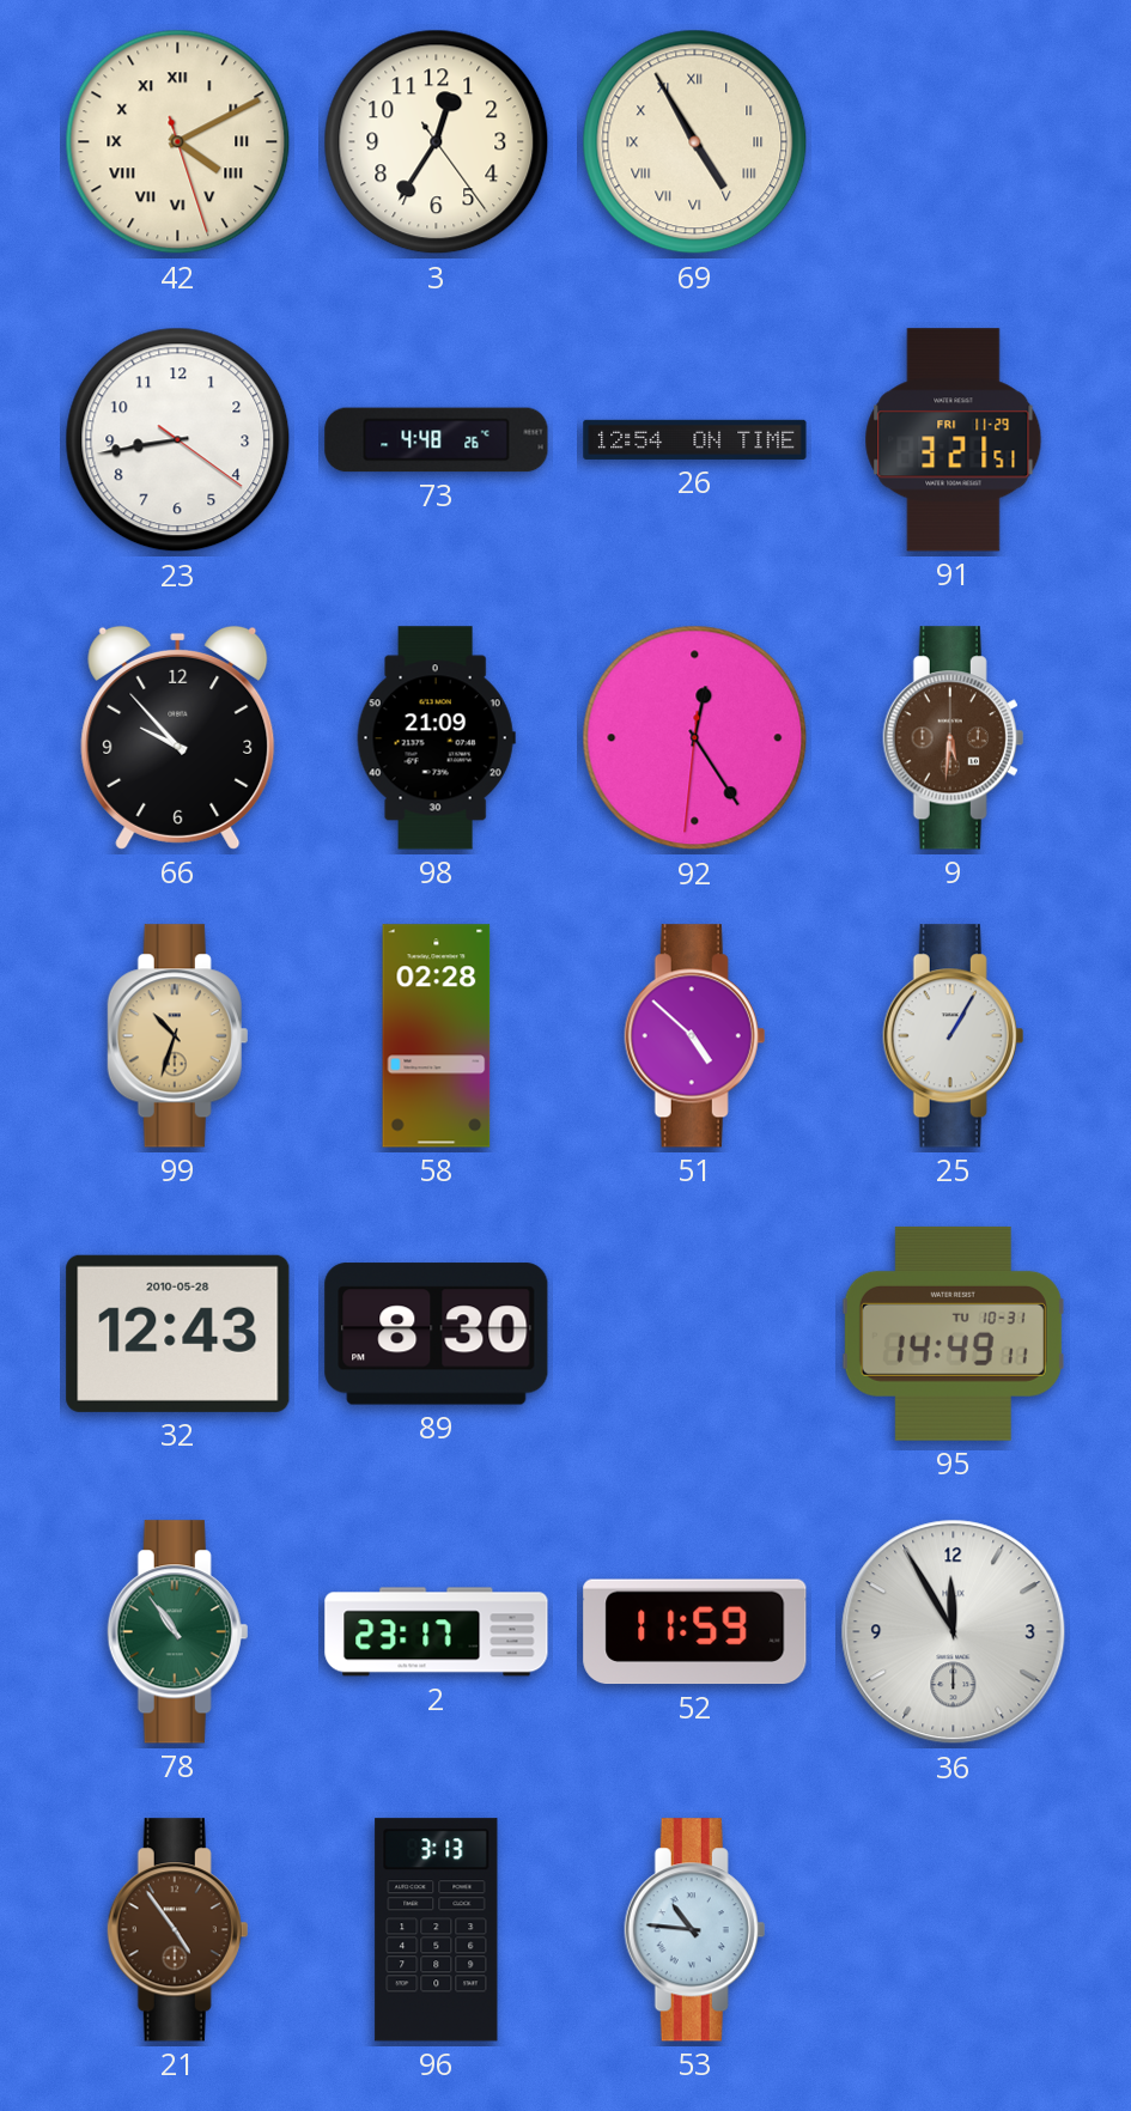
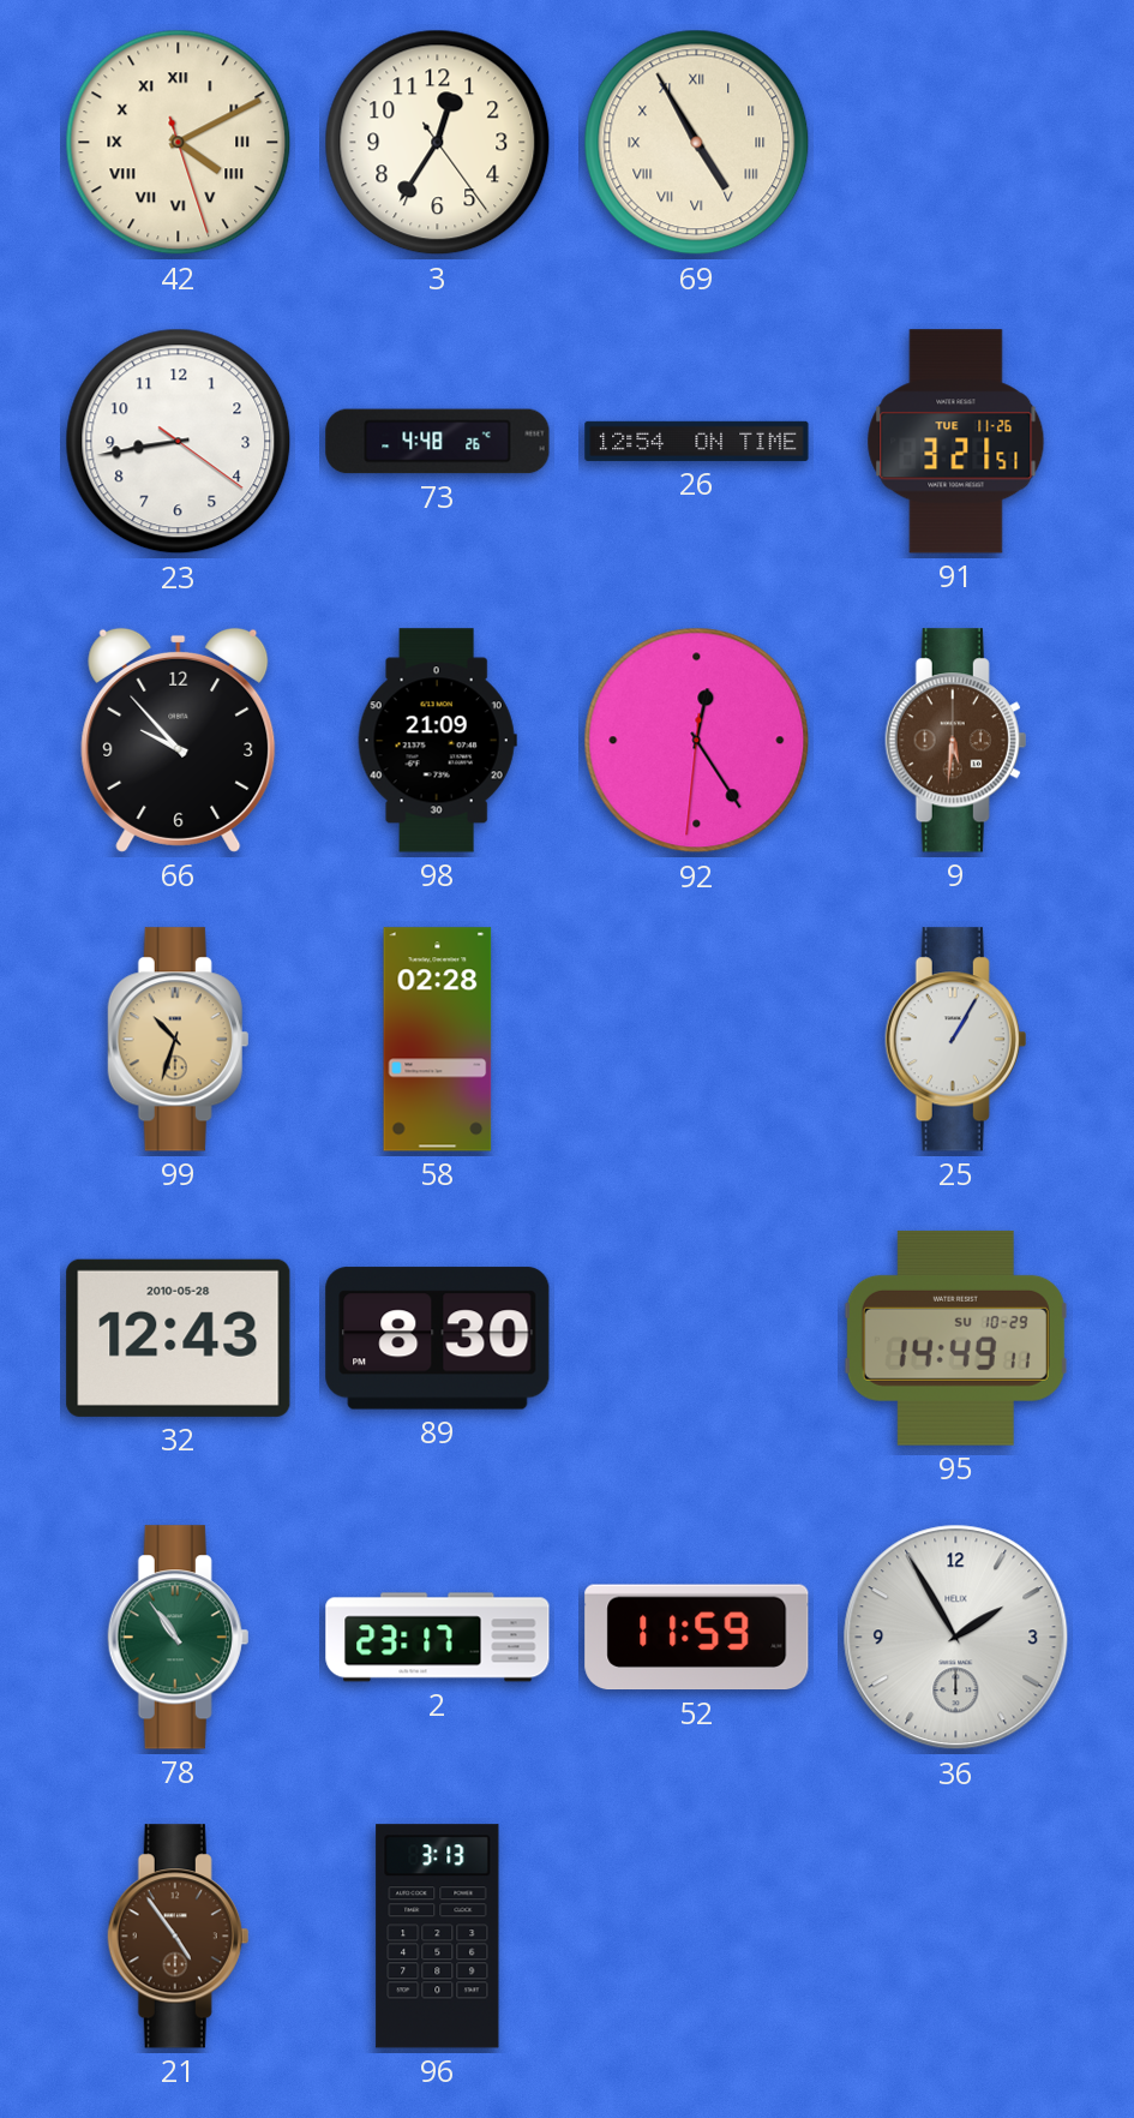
91 date: FRI 11-29 -> TUE 11-26
51: 4:52 -> none
95 date: TU 10-31 -> SU 10-29
36: 11:55 -> 1:55
53: 10:46 -> none
